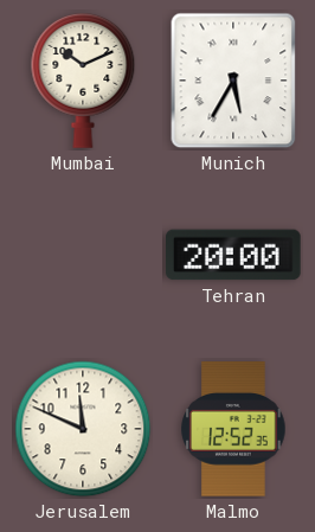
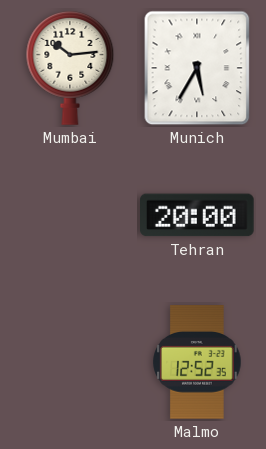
Mumbai: 10:11 -> 10:14
Jerusalem: 11:49 -> none
